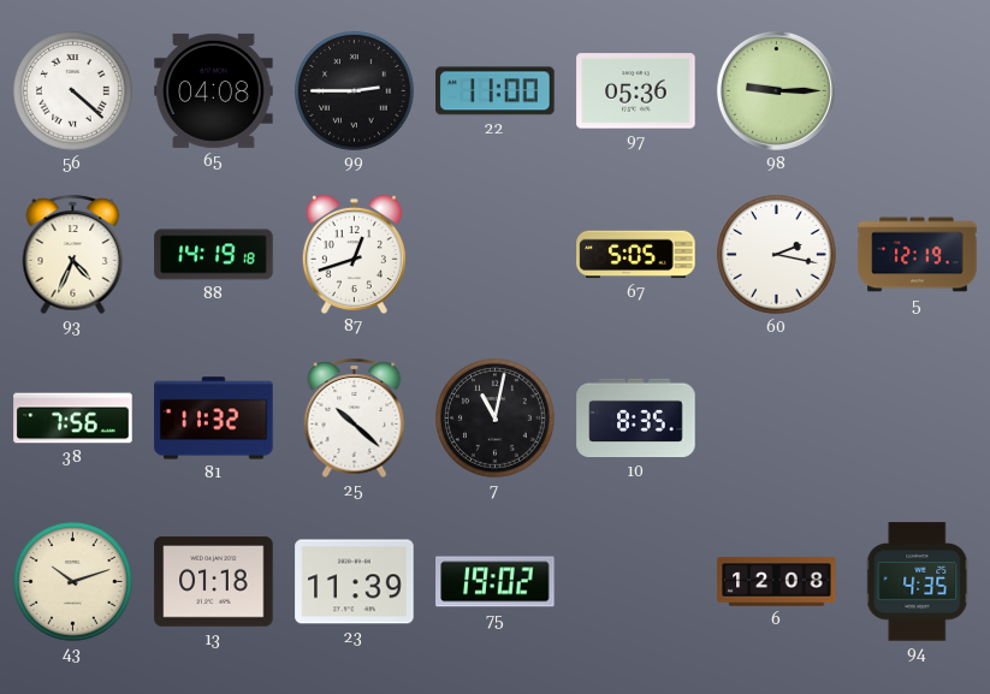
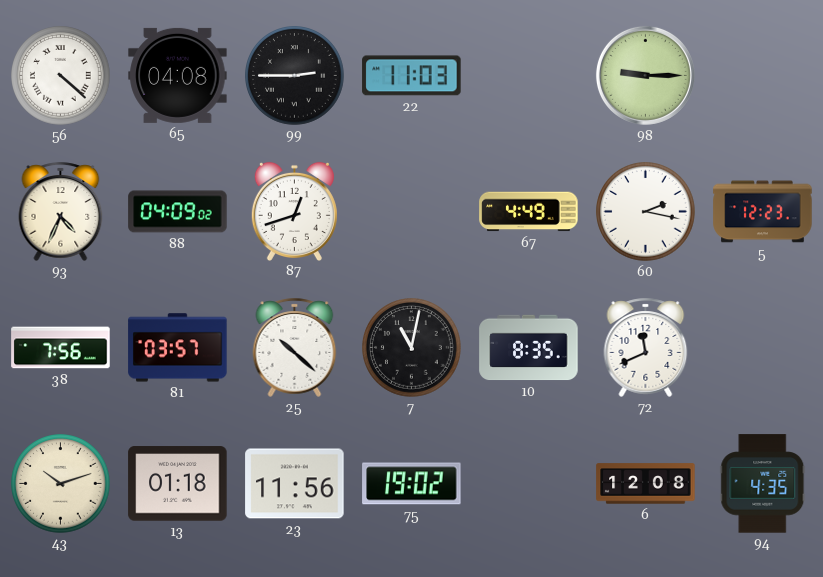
22: 11:00 -> 11:03
97: 05:36 -> none
88: 14:19 -> 04:09
67: 5:05 -> 4:49
5: 12:19 -> 12:23
81: 11:32 -> 03:57
72: none -> 11:41
23: 11:39 -> 11:56
